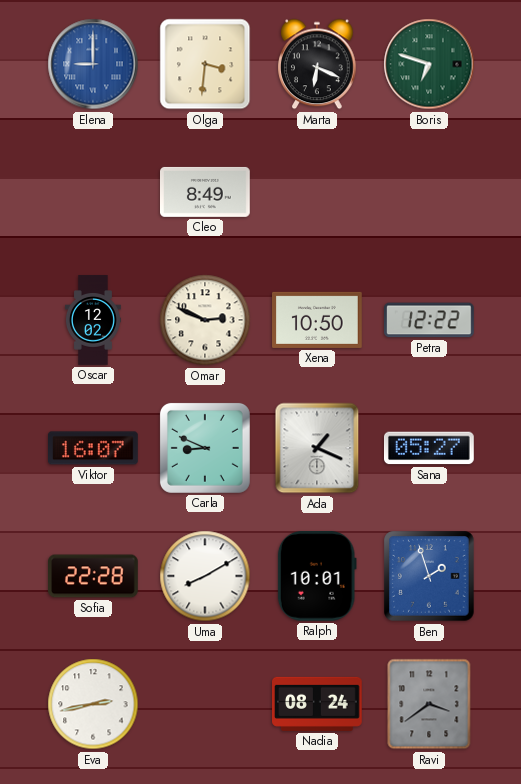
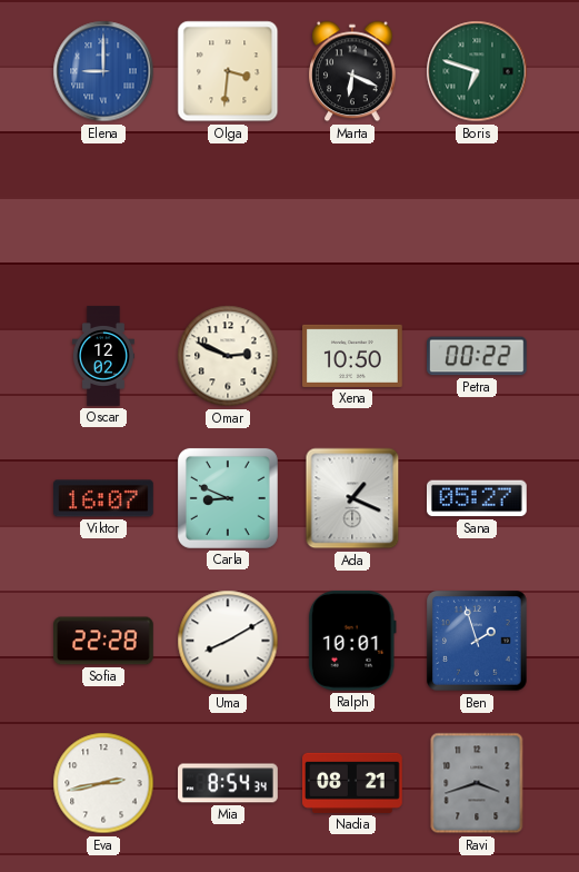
Cleo: 8:49 -> none
Petra: 12:22 -> 00:22
Mia: none -> 8:54
Nadia: 08:24 -> 08:21
Ravi: 3:39 -> 3:42
